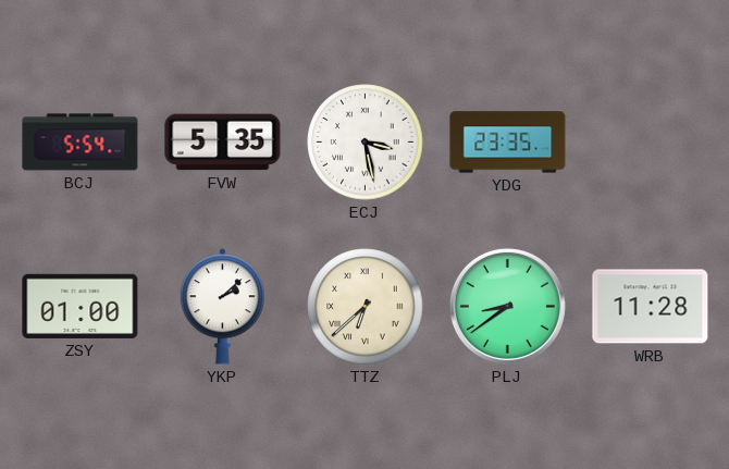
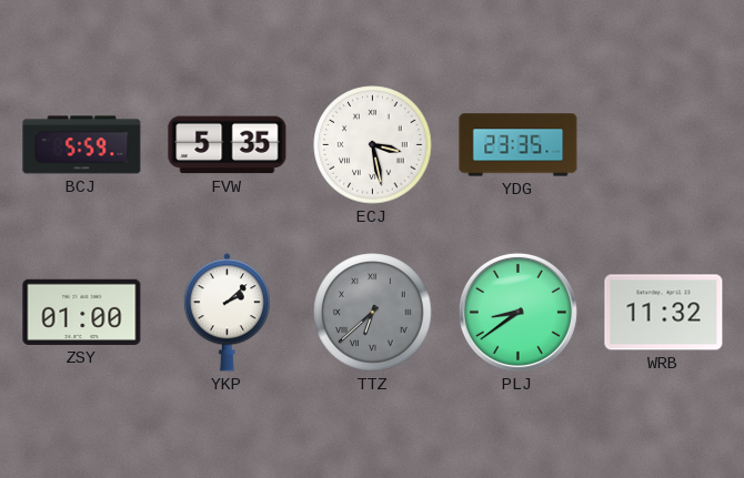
BCJ: 5:54 -> 5:59
TTZ dial: cream -> grey
WRB: 11:28 -> 11:32
